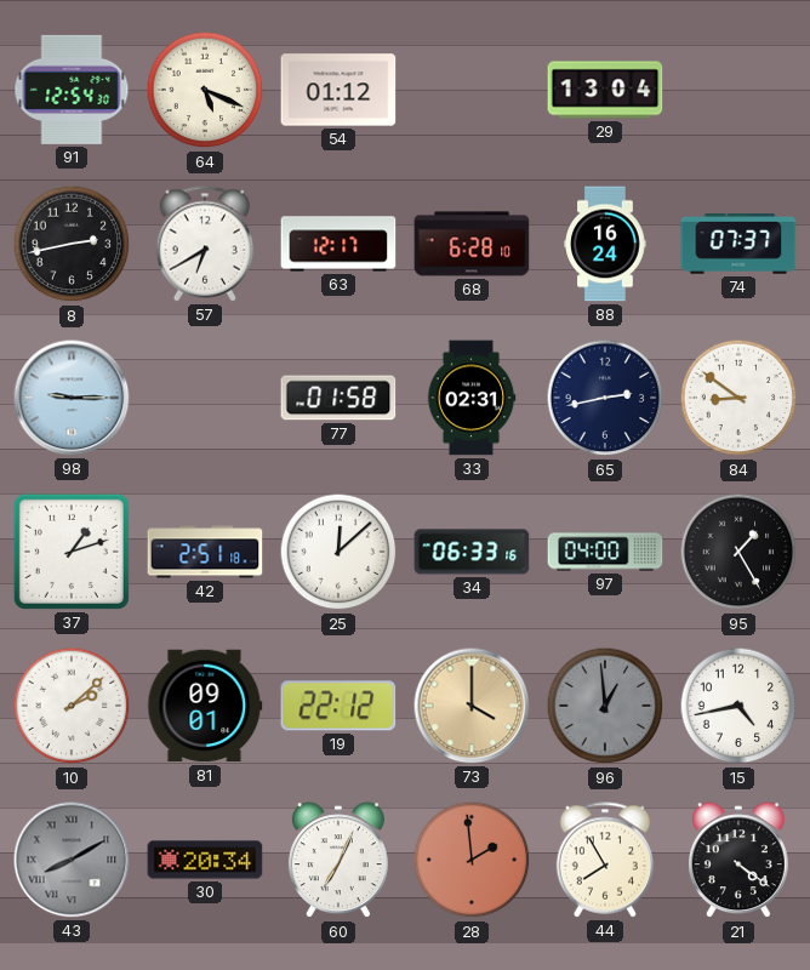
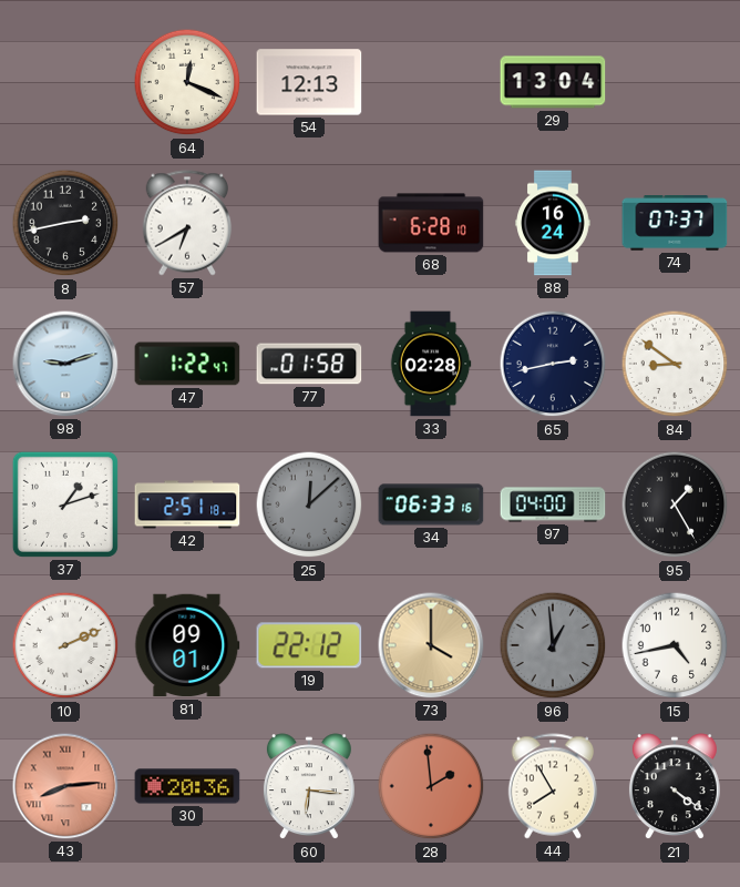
91: 12:54 -> none
64: 5:19 -> 12:19
54: 01:12 -> 12:13
63: 12:17 -> none
98: 9:15 -> 9:12
47: none -> 1:22
33: 02:31 -> 02:28
25 dial: white -> grey
10: 2:08 -> 2:11
43: 8:10 -> 8:14
43 dial: grey -> salmon
30: 20:34 -> 20:36
60: 7:04 -> 6:16
